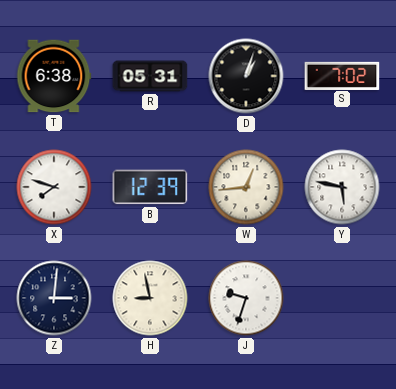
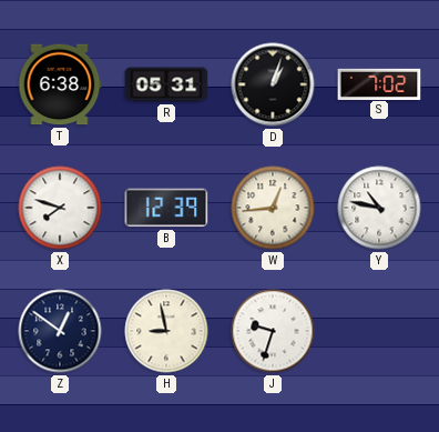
Y: 5:47 -> 10:47
Z: 3:01 -> 12:51
